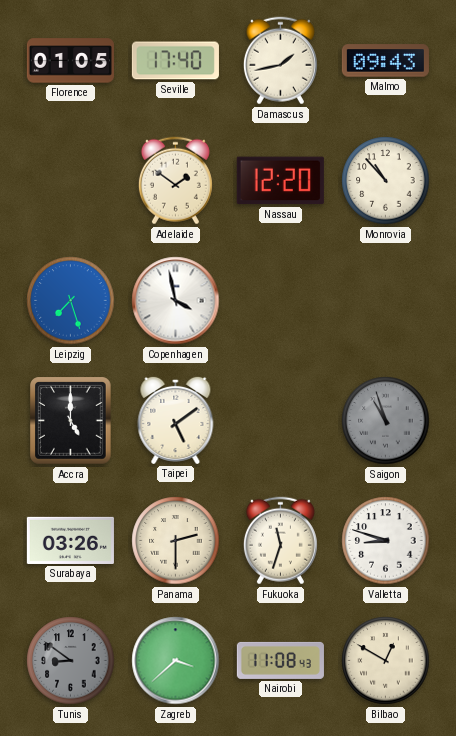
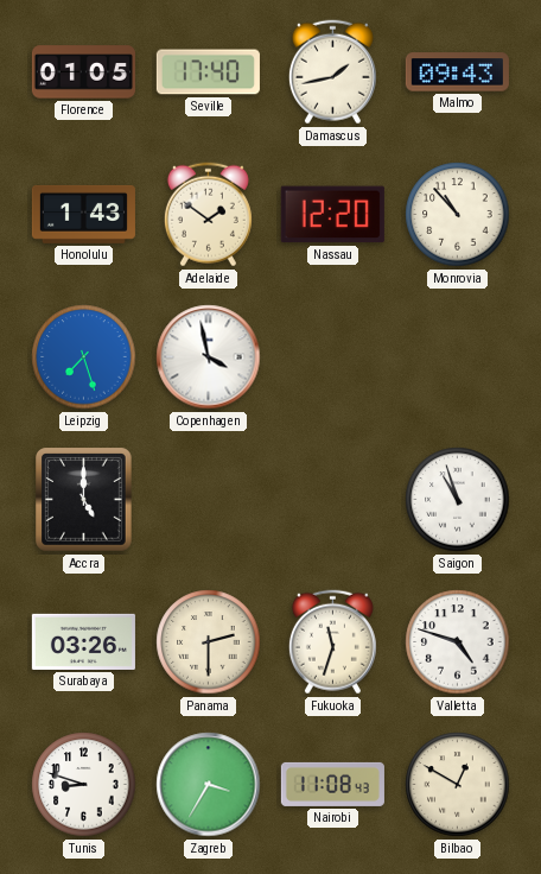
Honolulu: none -> 1:43
Taipei: 5:09 -> none
Saigon dial: grey -> white
Valletta: 8:48 -> 4:48
Tunis: 8:51 -> 8:48
Tunis dial: grey -> white
Zagreb: 3:38 -> 3:35
